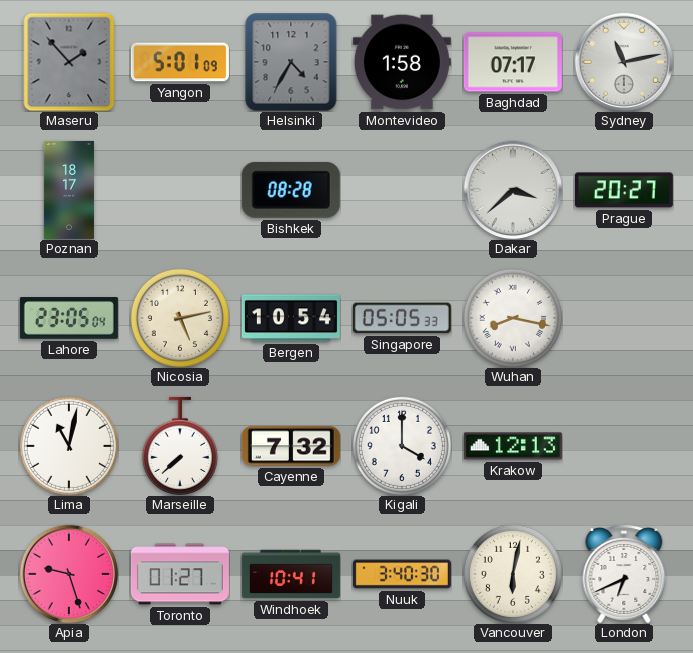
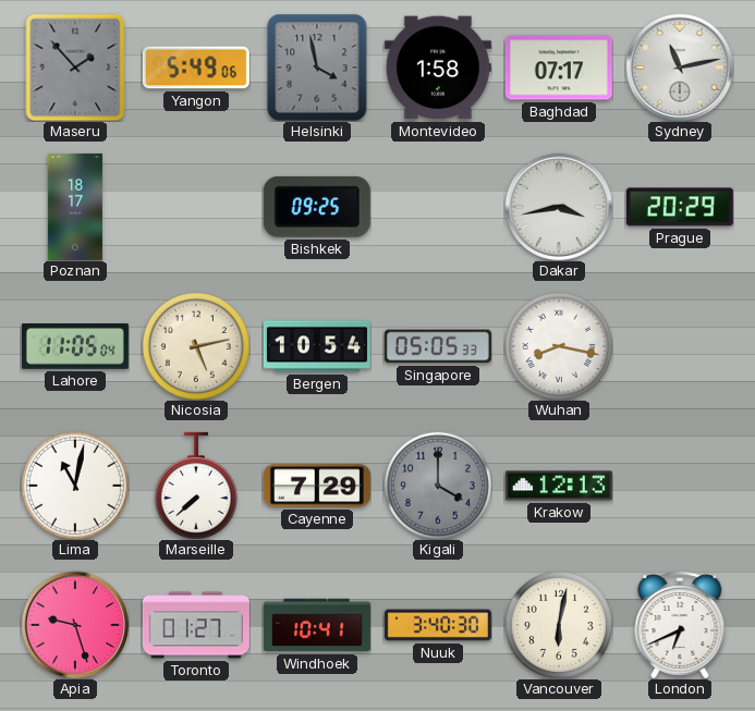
Yangon: 5:01 -> 5:49
Helsinki: 4:35 -> 3:58
Bishkek: 08:28 -> 09:25
Dakar: 3:38 -> 3:43
Prague: 20:27 -> 20:29
Lahore: 23:05 -> 11:05
Cayenne: 7:32 -> 7:29
Kigali dial: white -> grey
